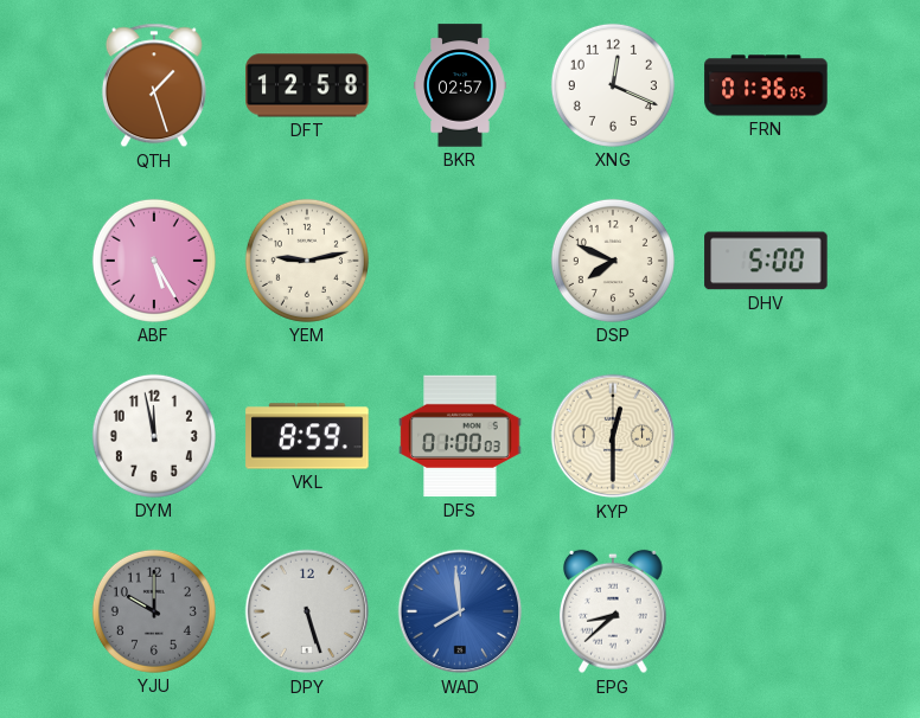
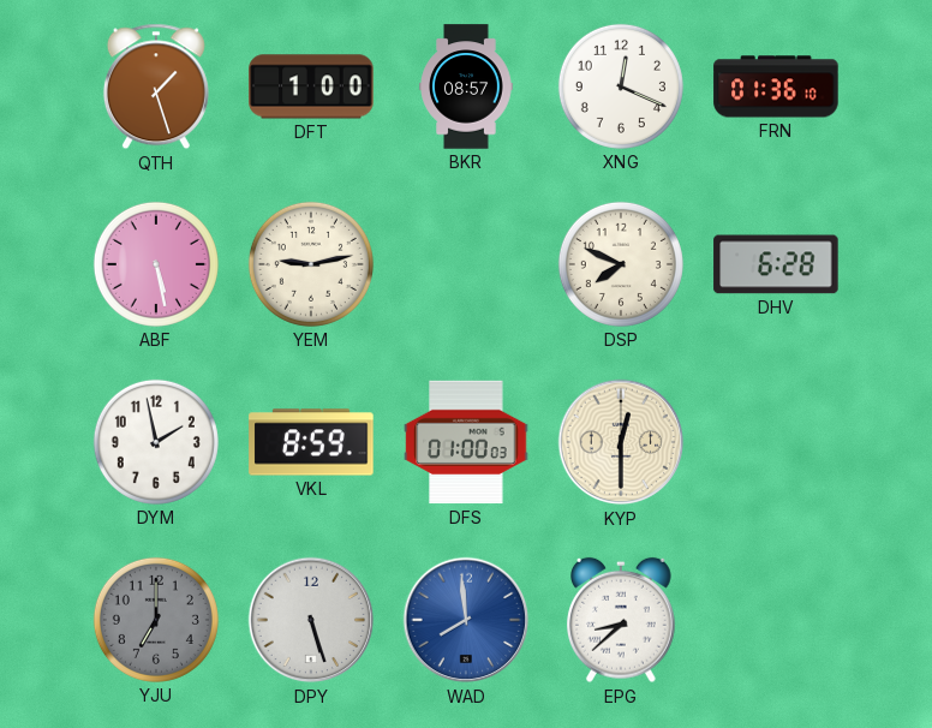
DFT: 12:58 -> 1:00
BKR: 02:57 -> 08:57
FRN: 01:36:05 -> 01:36:10
ABF: 5:25 -> 5:28
DHV: 5:00 -> 6:28
DYM: 11:58 -> 1:58
YJU: 10:00 -> 7:00
